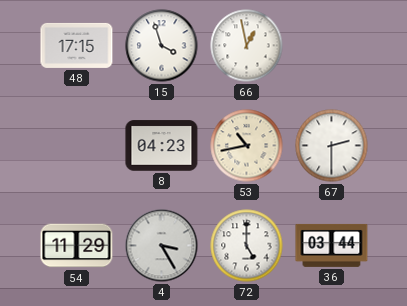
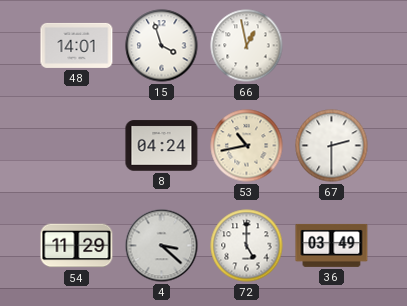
48: 17:15 -> 14:01
8: 04:23 -> 04:24
4: 3:25 -> 3:22
36: 03:44 -> 03:49
